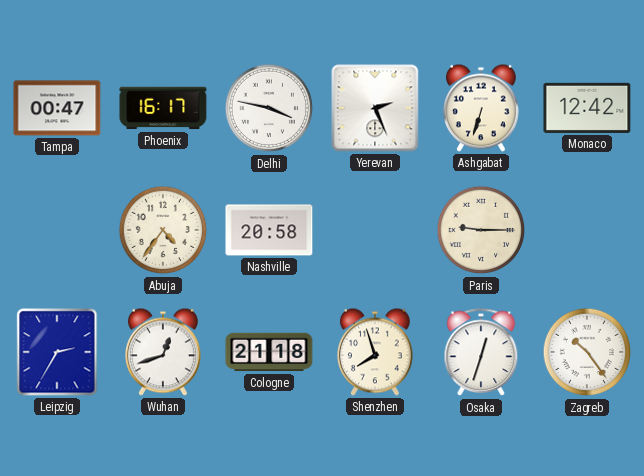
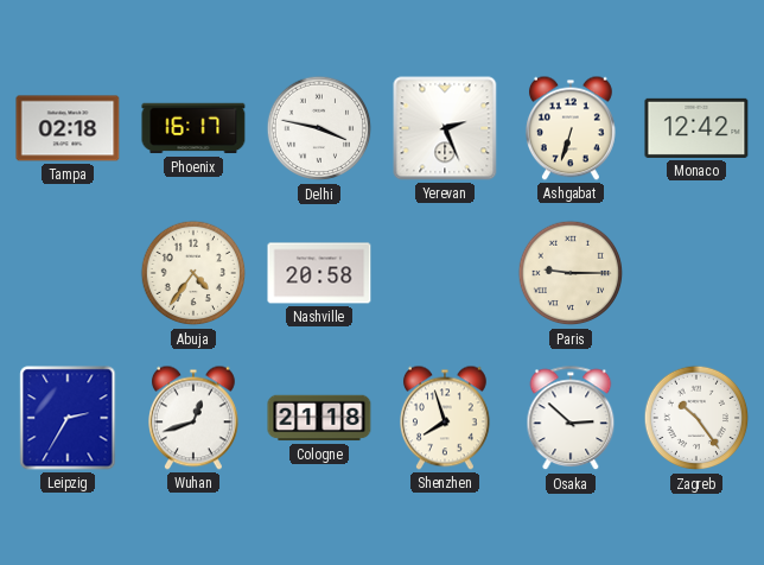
Tampa: 00:47 -> 02:18
Osaka: 12:33 -> 2:52
